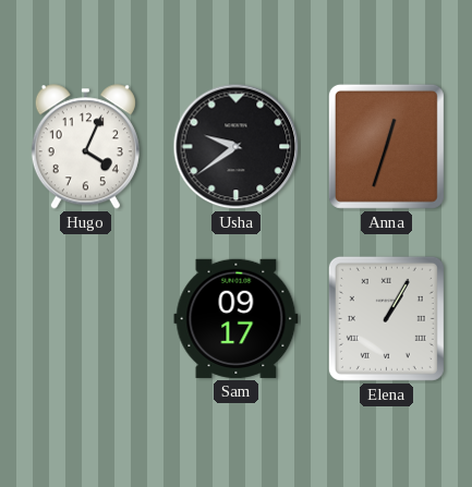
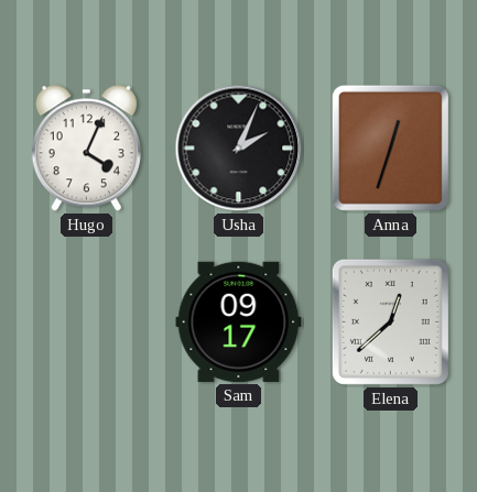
Usha: 9:39 -> 2:04
Elena: 1:05 -> 12:38
